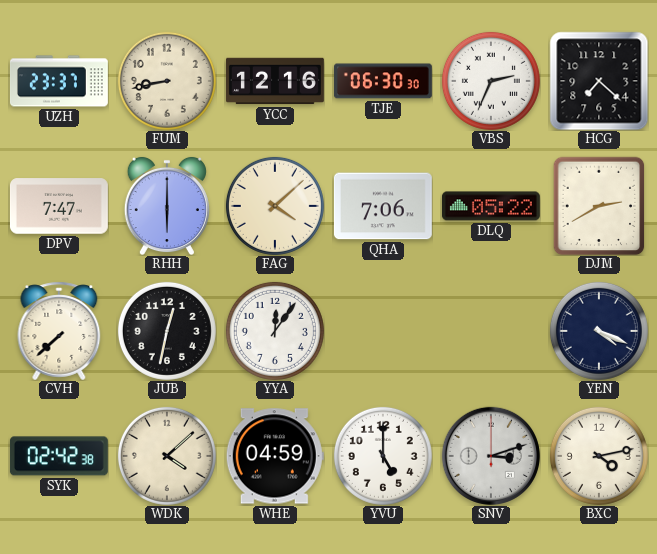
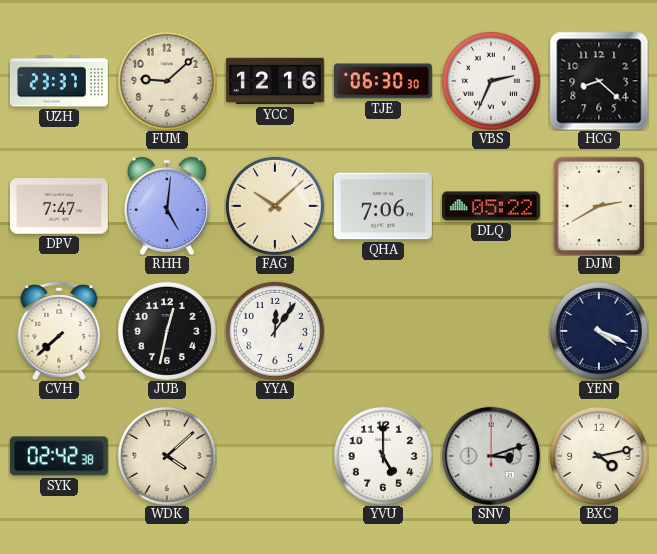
FUM: 8:43 -> 9:08
HCG: 7:22 -> 8:22
RHH: 6:00 -> 5:01
FAG: 4:08 -> 10:08
WHE: 04:59 -> none
